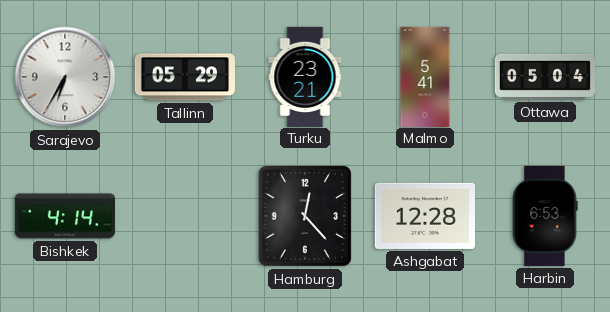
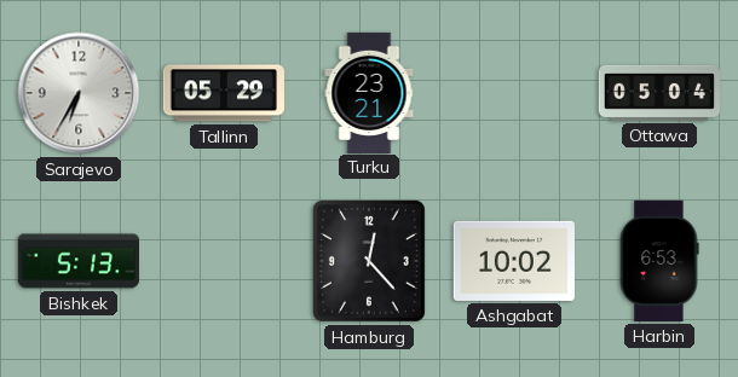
Malmo: 5:41 -> none
Bishkek: 4:14 -> 5:13
Ashgabat: 12:28 -> 10:02
